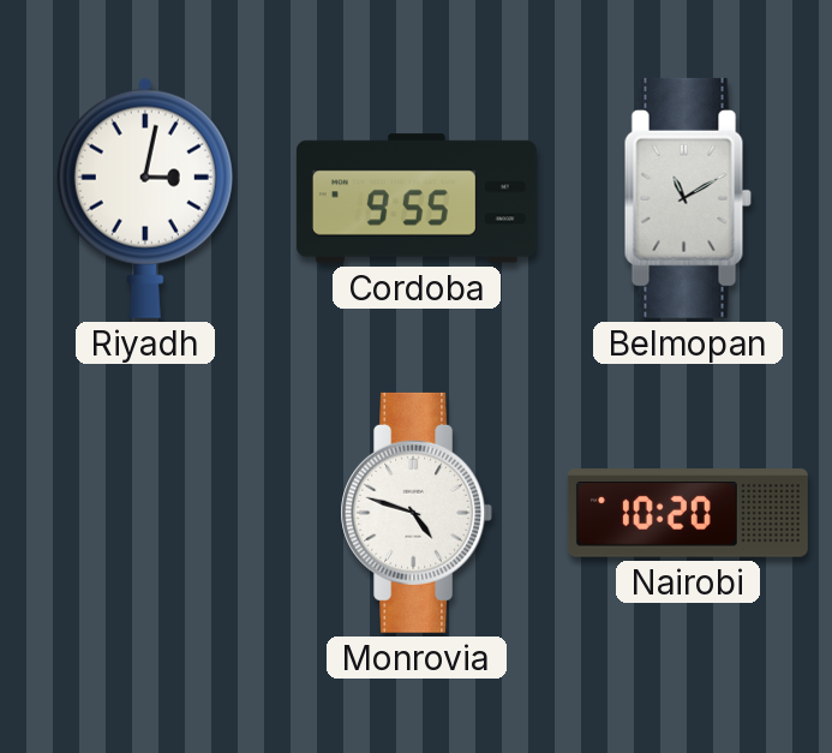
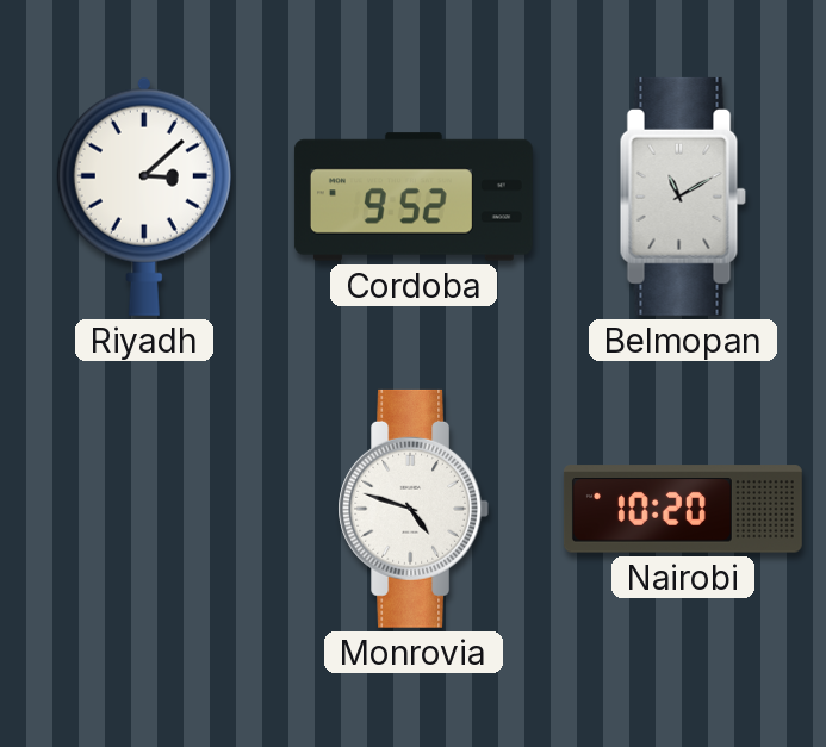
Riyadh: 3:02 -> 3:08
Cordoba: 9:55 -> 9:52
